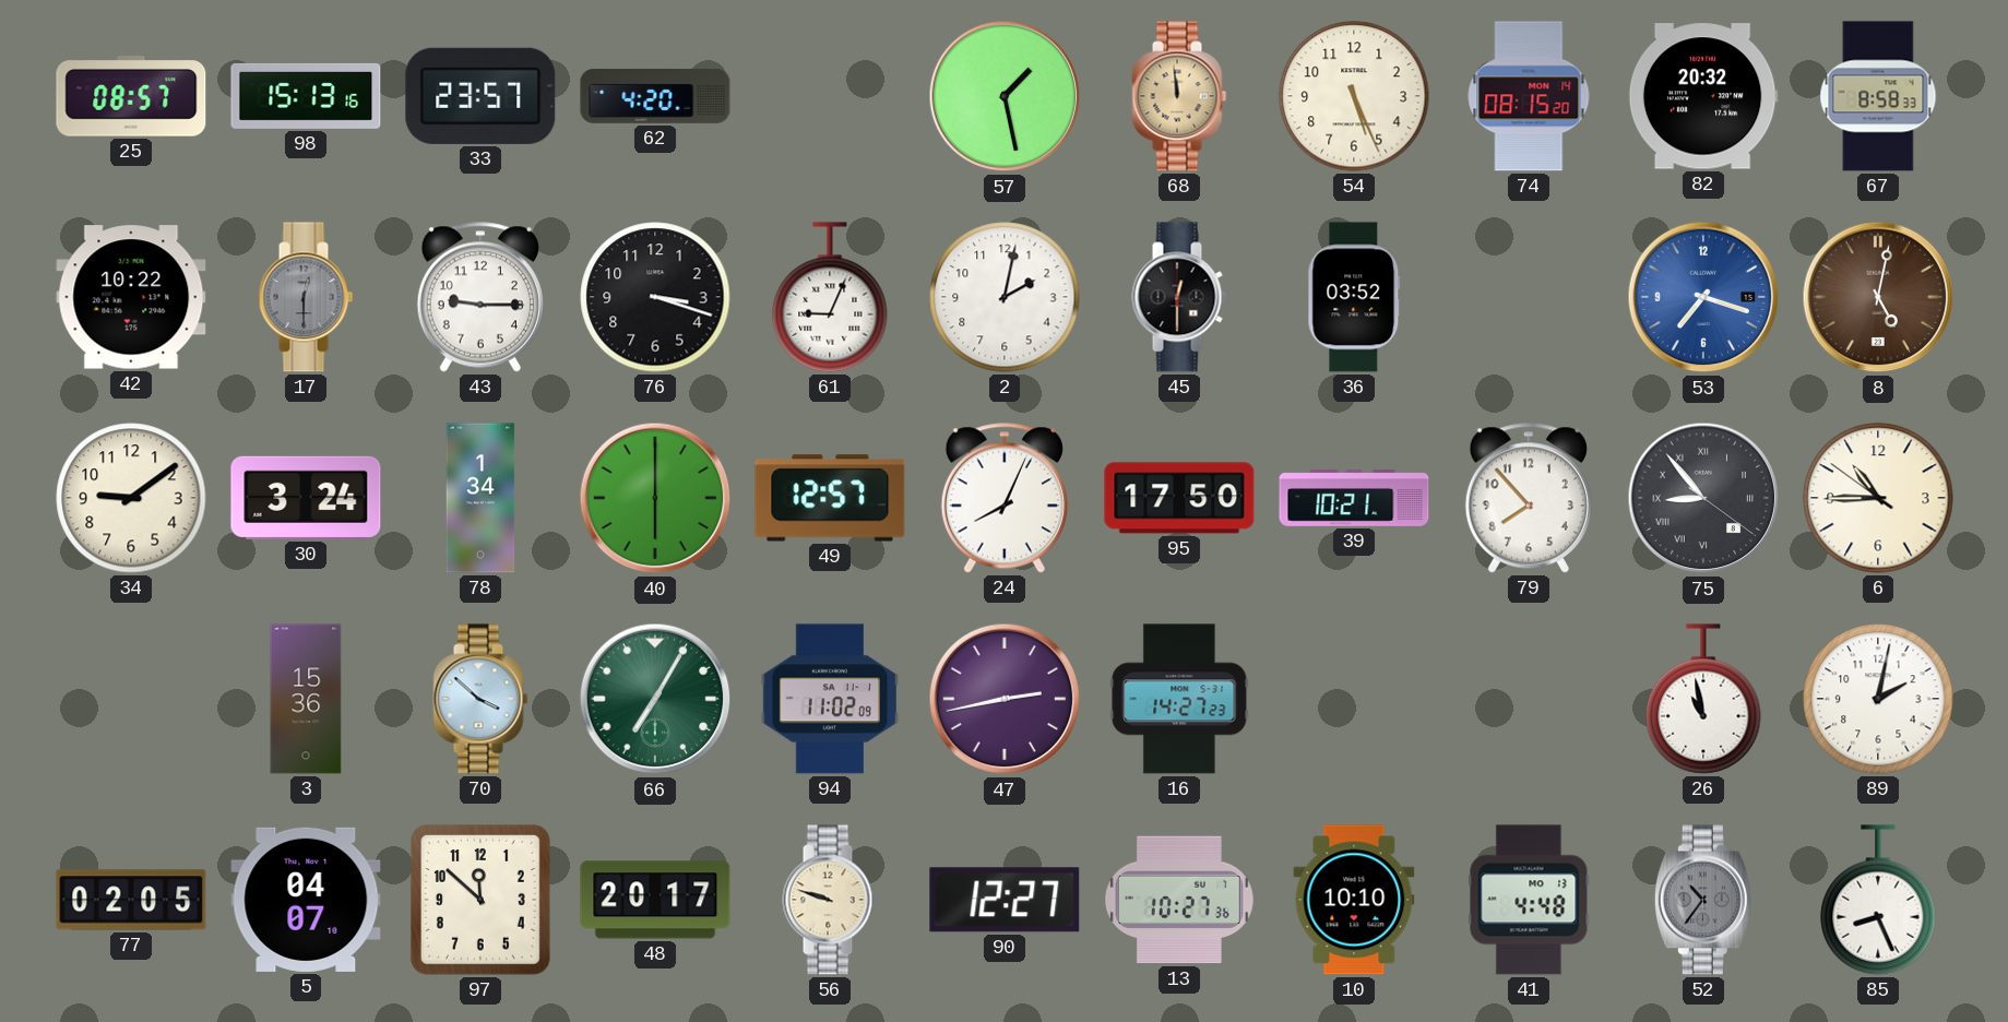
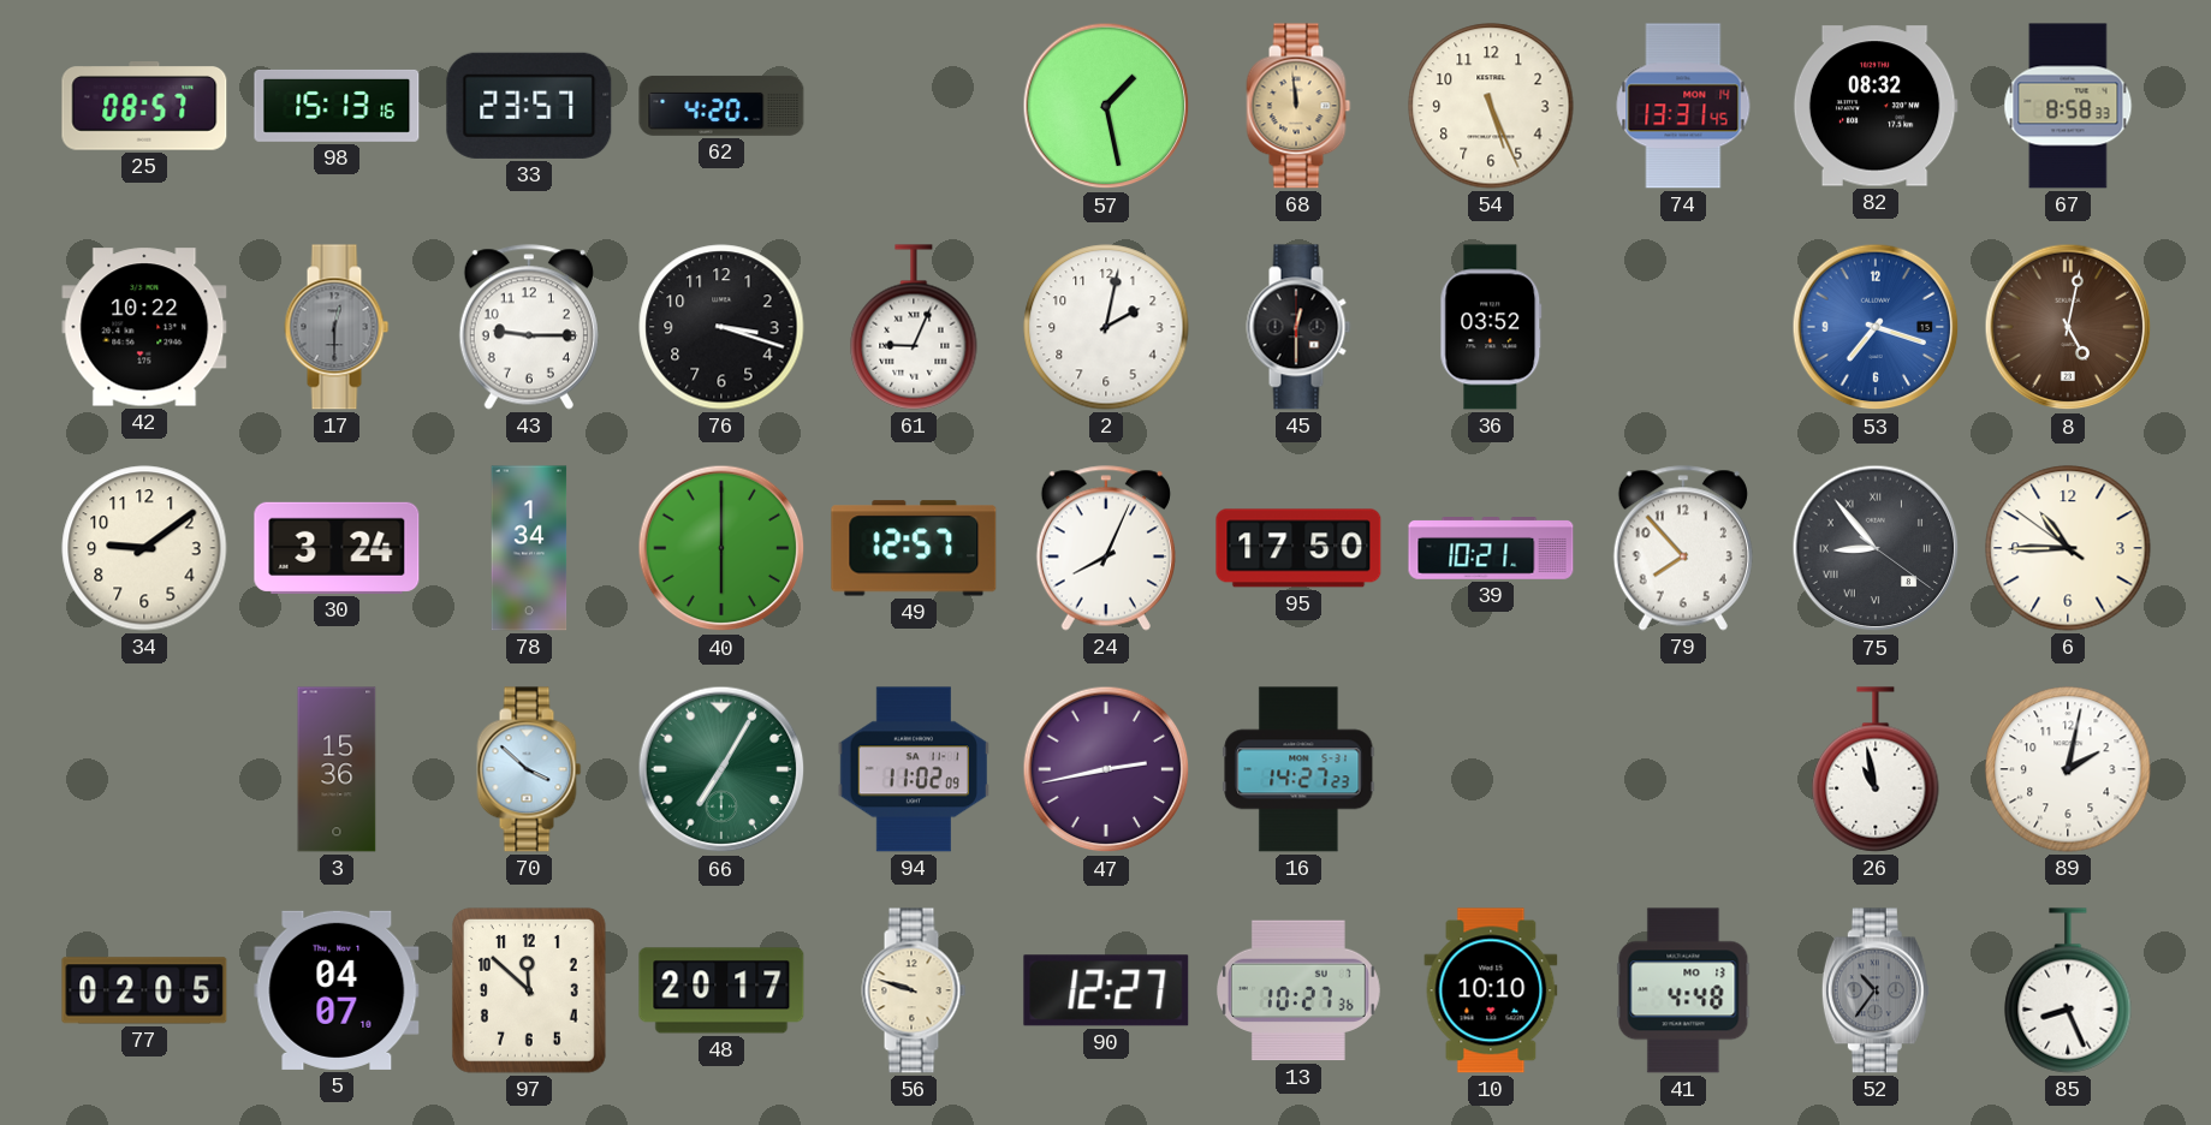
74: 08:15 -> 13:31
82: 20:32 -> 08:32
